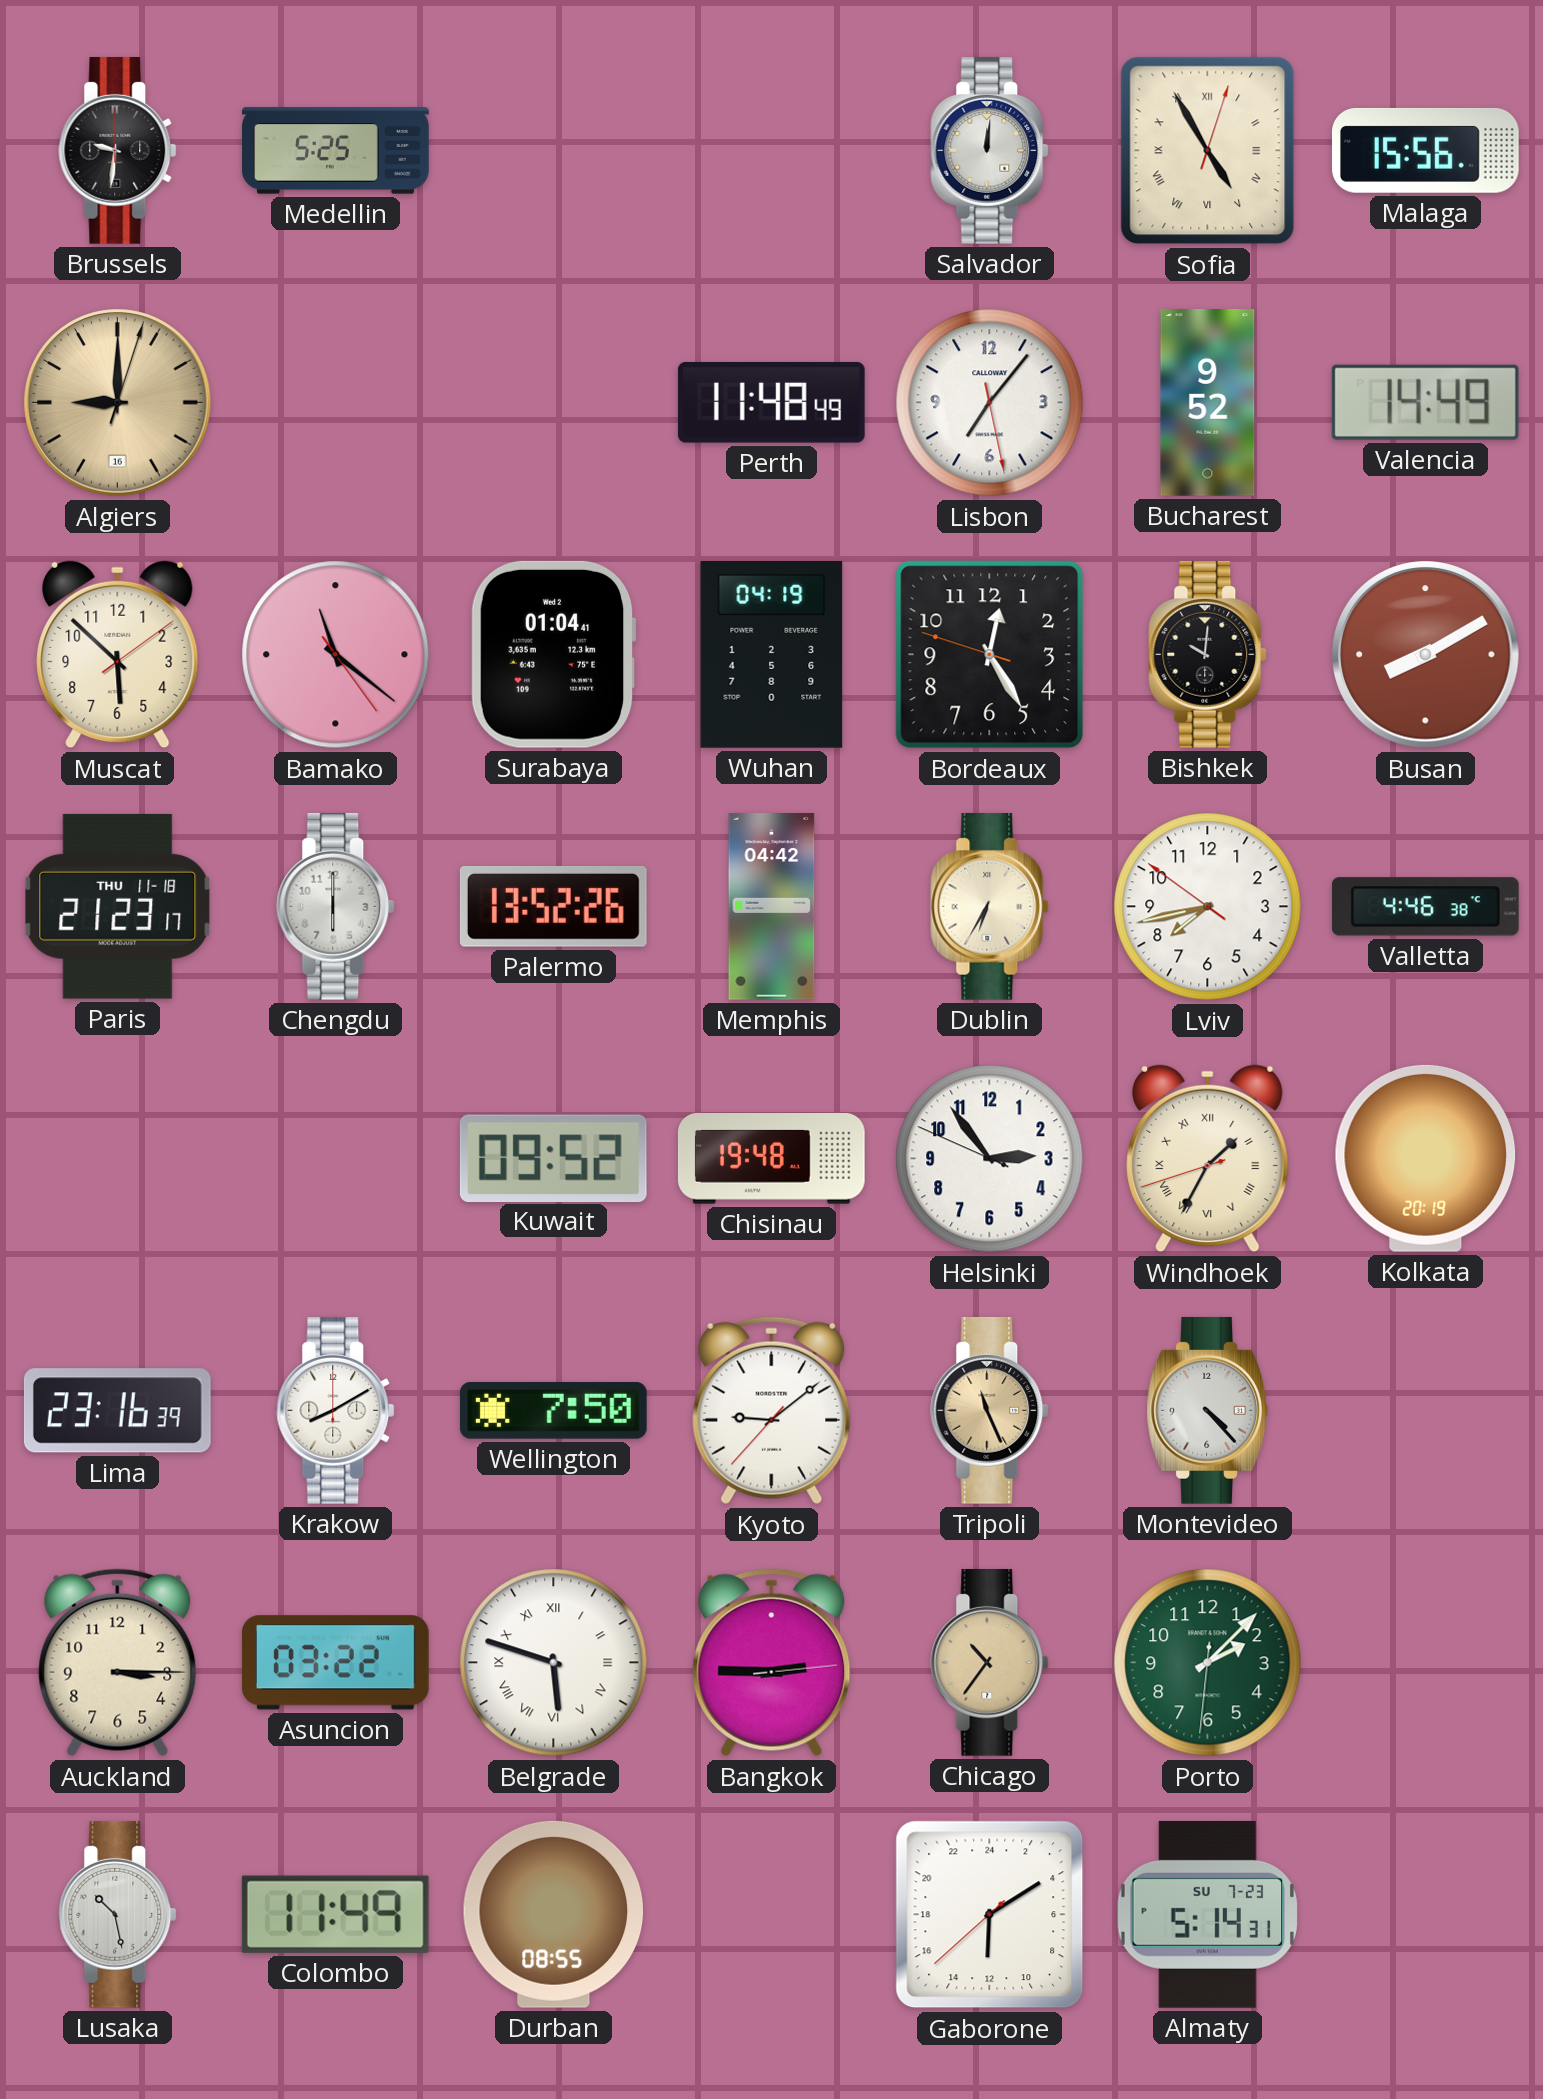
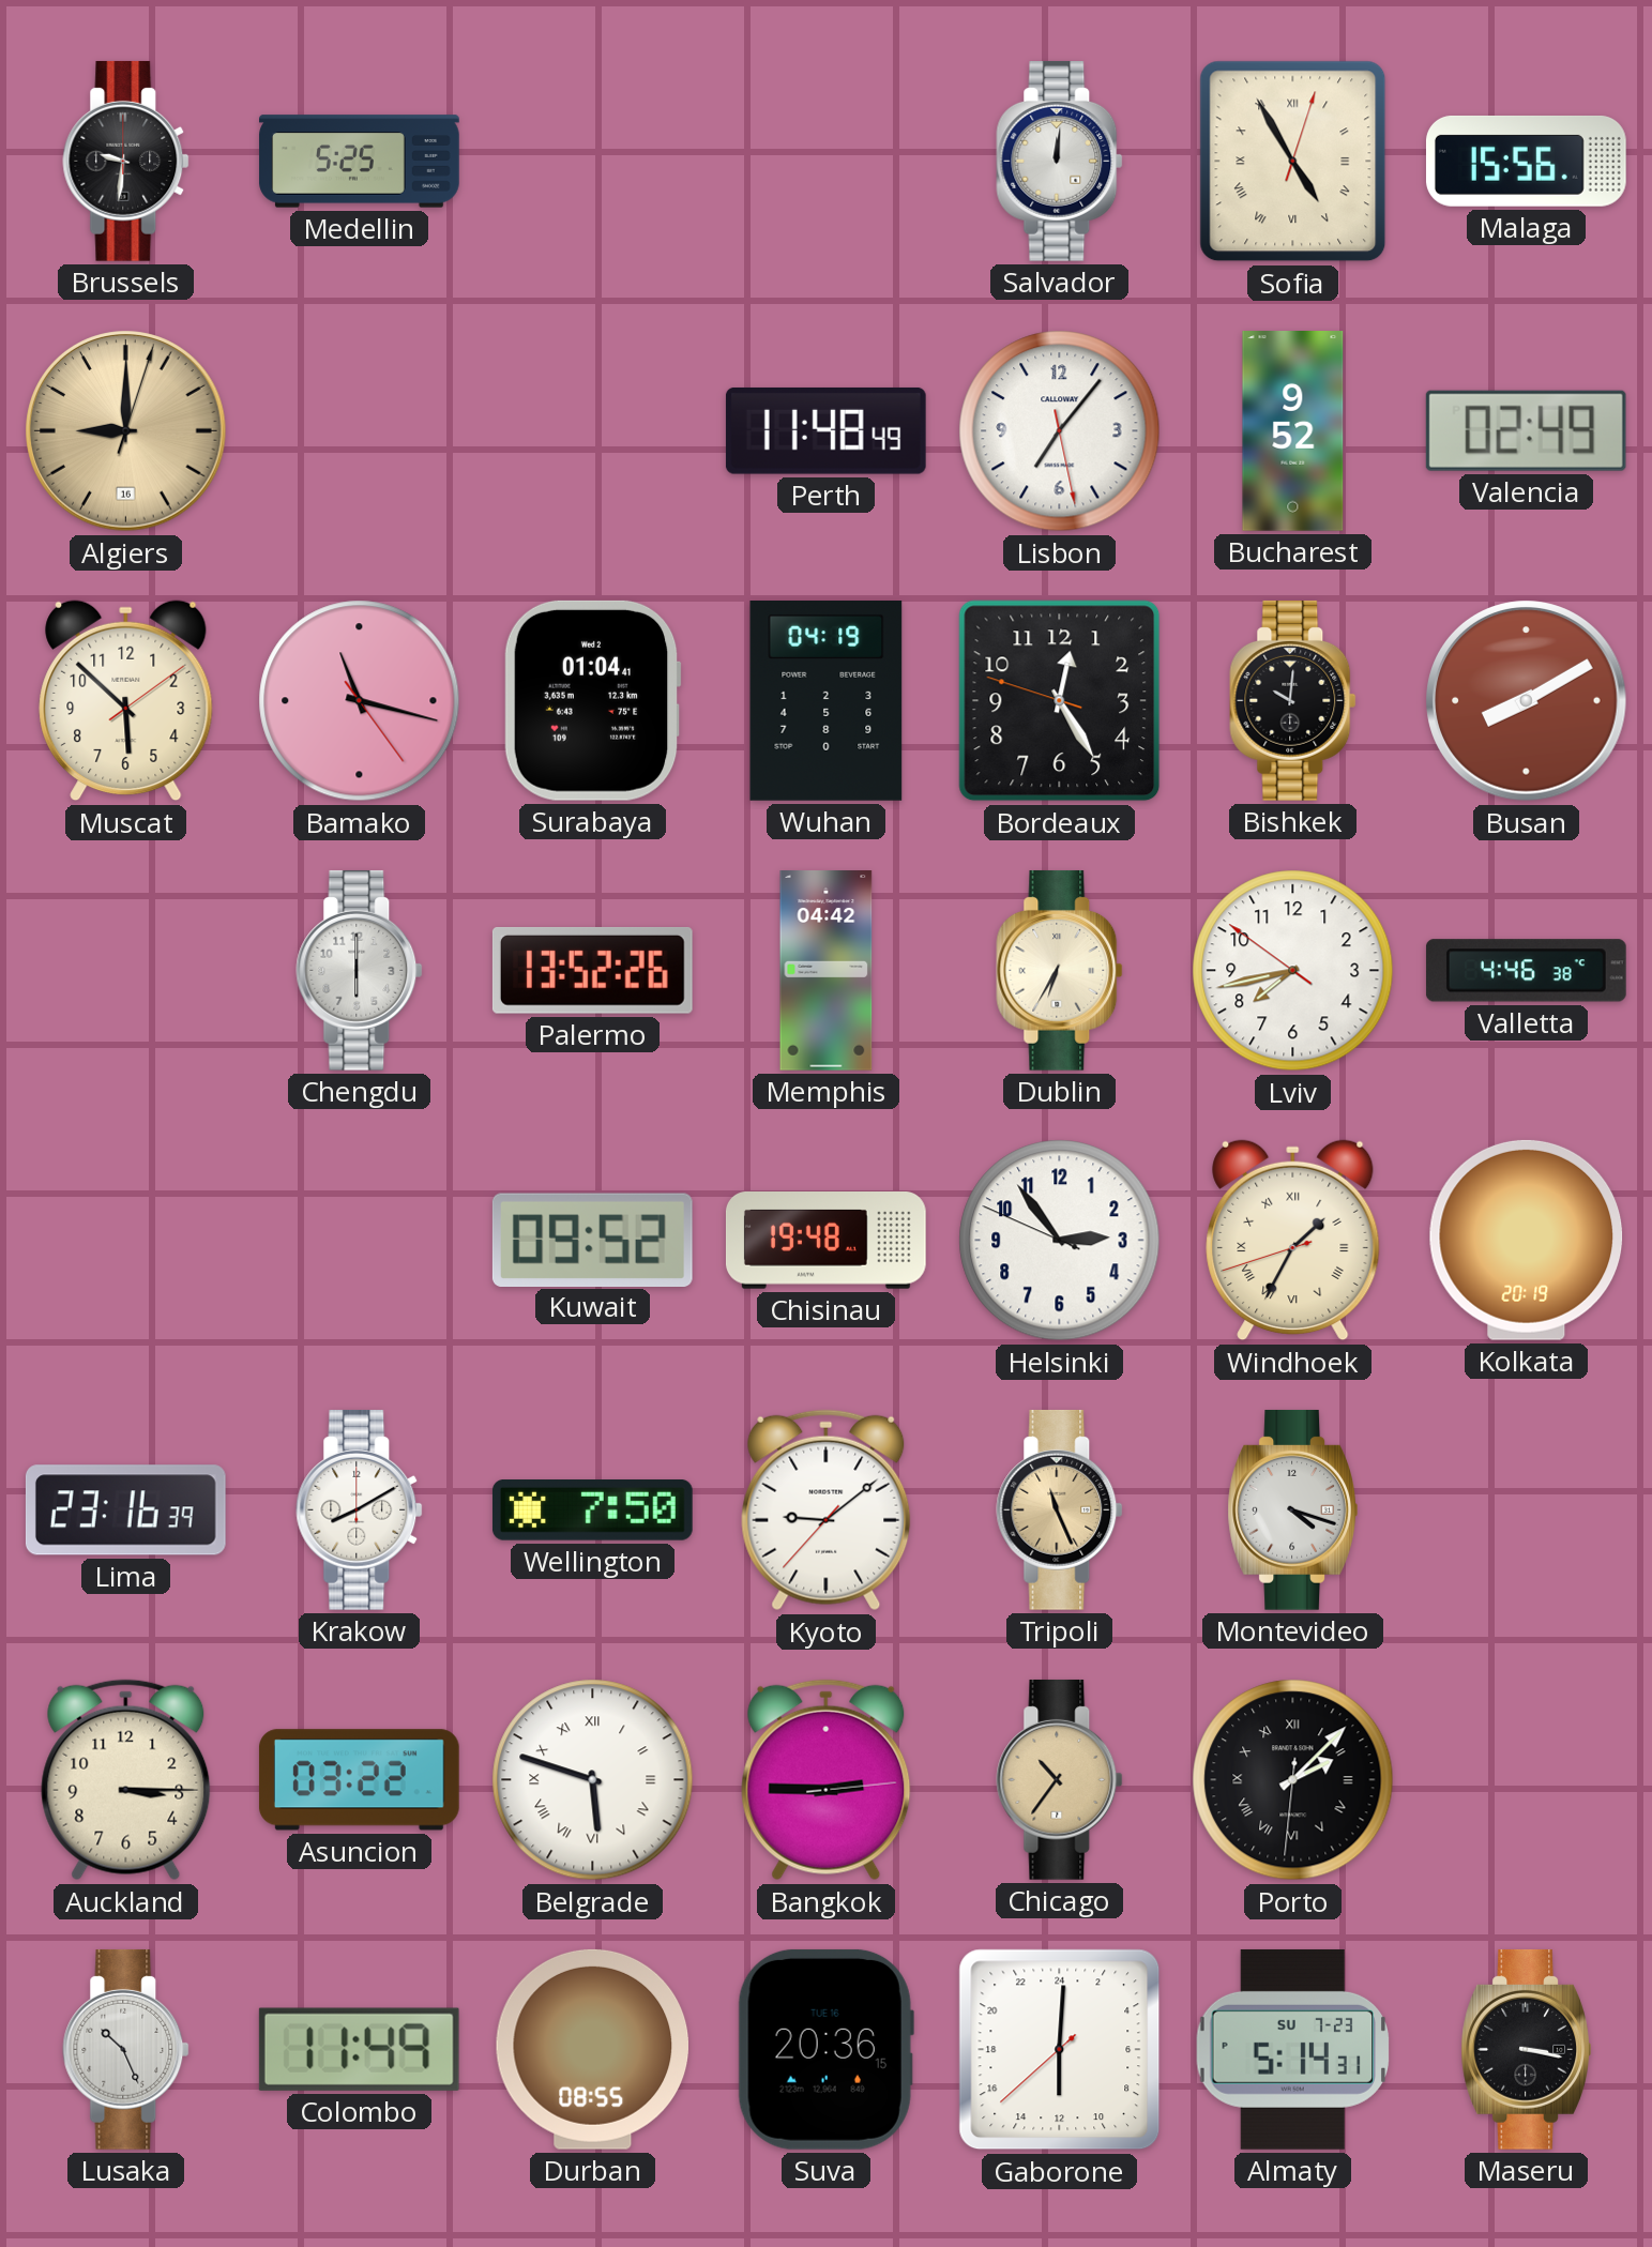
Valencia: 14:49 -> 02:49
Bamako: 11:21 -> 11:17
Paris: 21:23 -> none
Montevideo: 4:23 -> 4:18
Porto dial: green -> black
Porto numerals: Arabic -> Roman
Lusaka: 10:28 -> 10:26
Suva: none -> 20:36
Gaborone: 12:09 -> 12:00
Maseru: none -> 3:17
